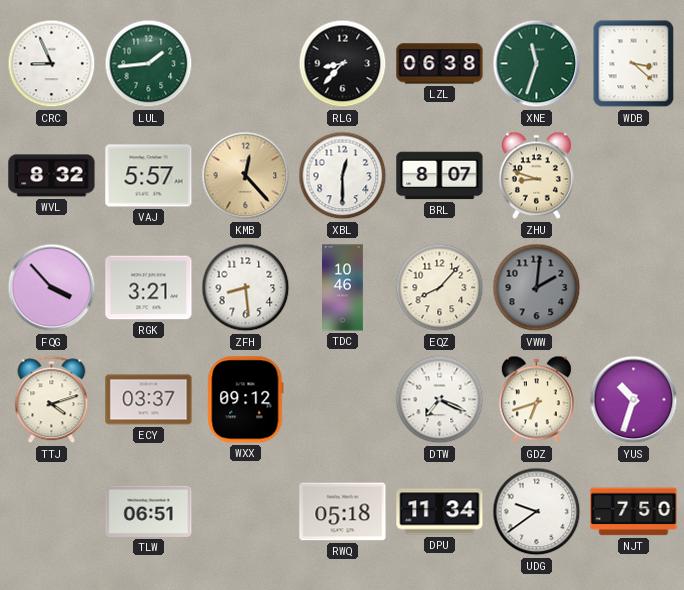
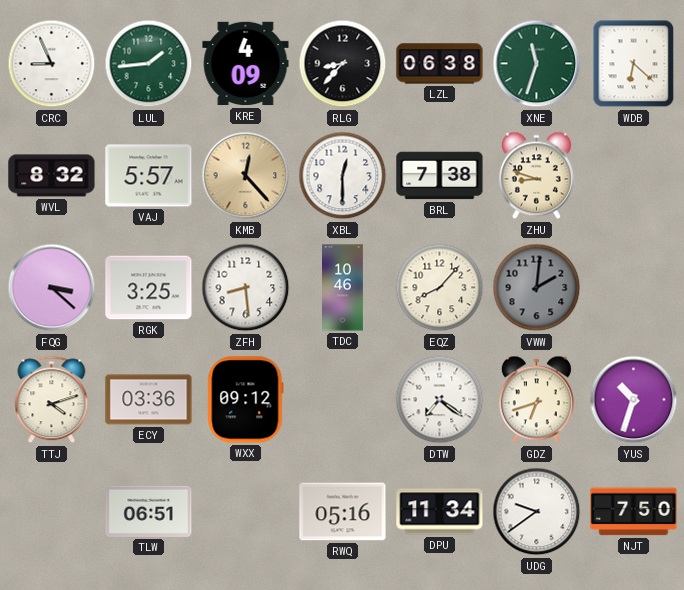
KRE: none -> 4:09
WDB: 3:22 -> 6:22
BRL: 8:07 -> 7:38
FQG: 3:53 -> 3:22
RGK: 3:21 -> 3:25
ECY: 03:37 -> 03:36
DTW: 7:19 -> 7:21
RWQ: 05:18 -> 05:16
